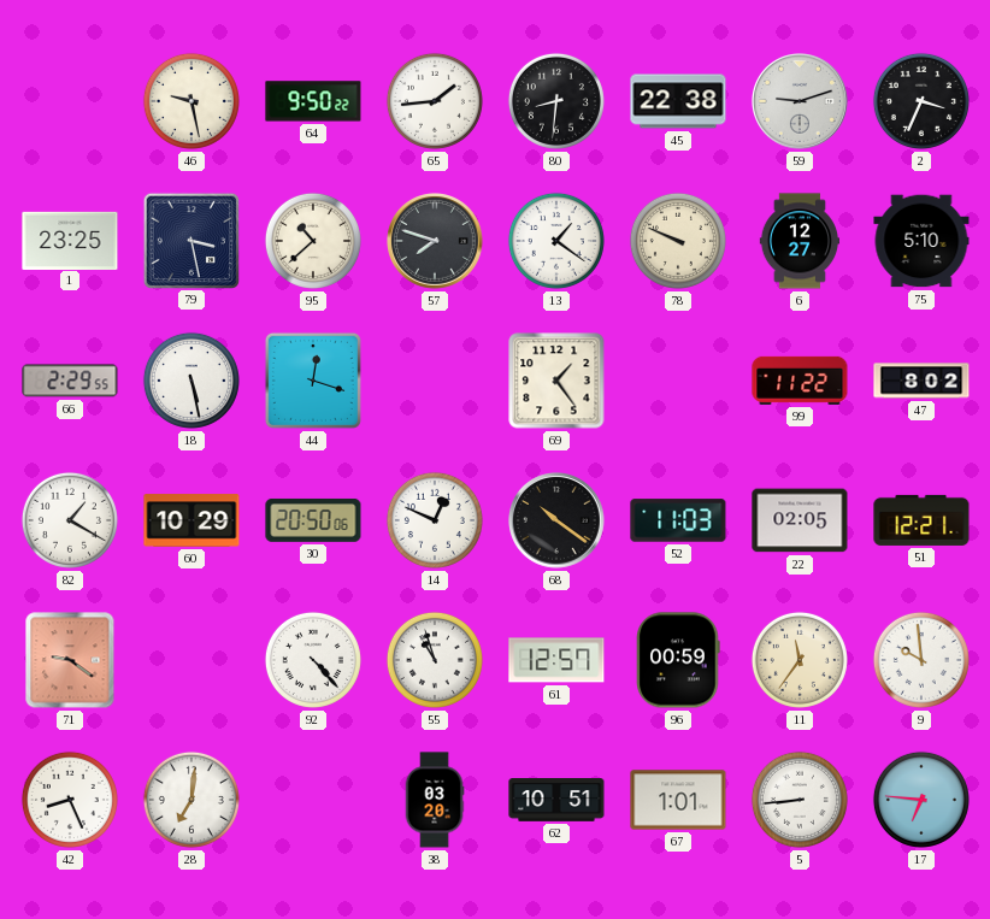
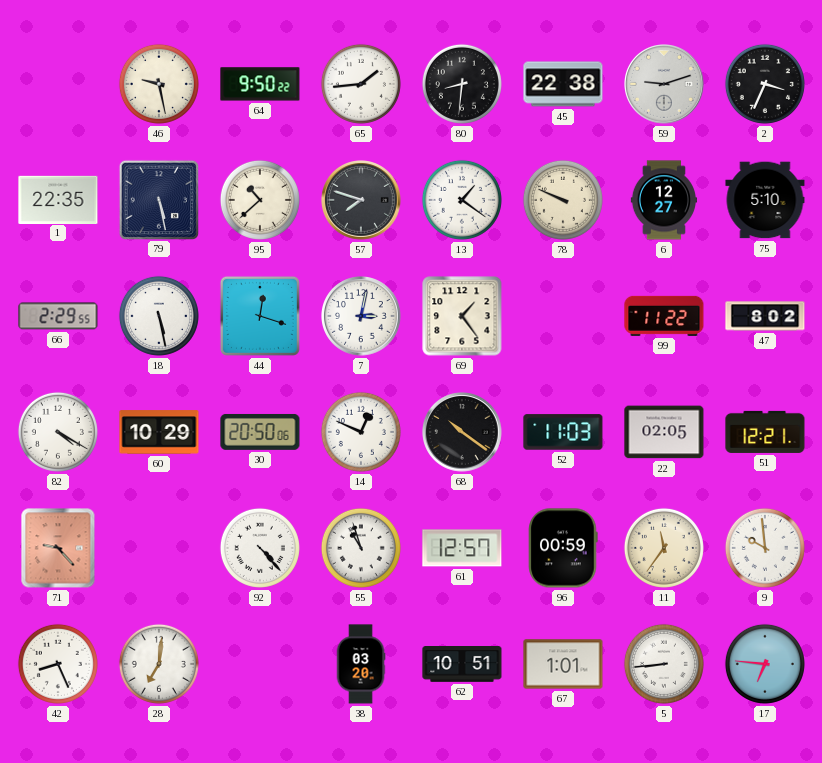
1: 23:25 -> 22:35
79: 3:28 -> 5:28
7: none -> 3:02
82: 1:20 -> 4:20
71: 9:21 -> 9:23
